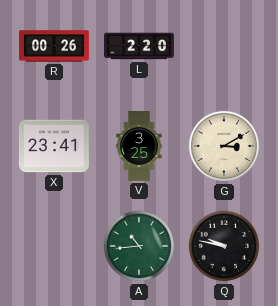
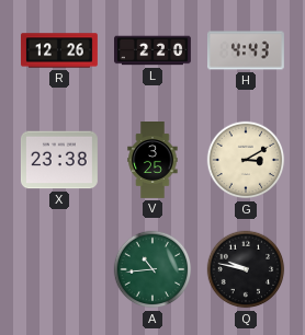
R: 00:26 -> 12:26
H: none -> 4:43
X: 23:41 -> 23:38
